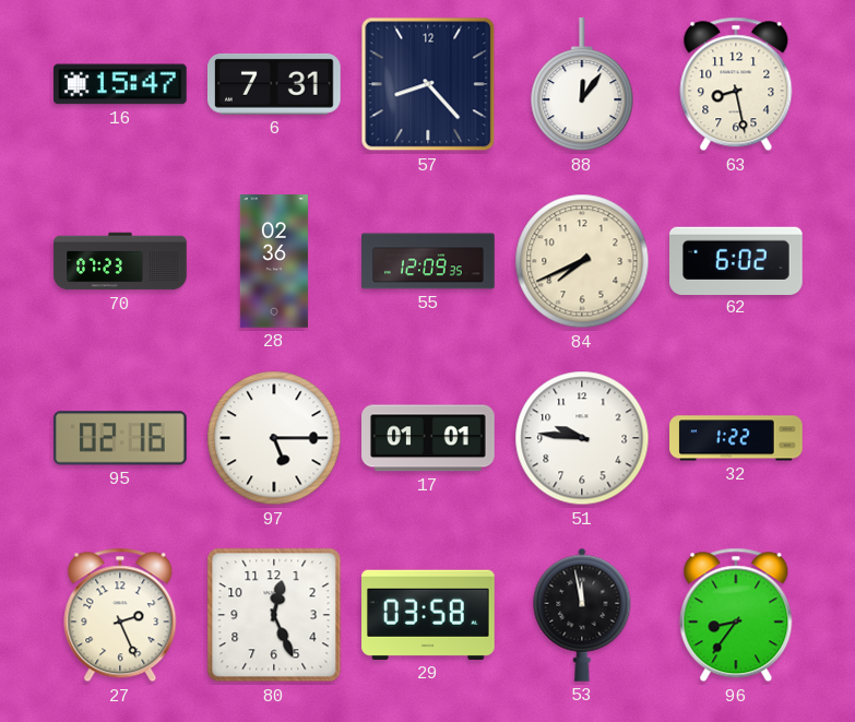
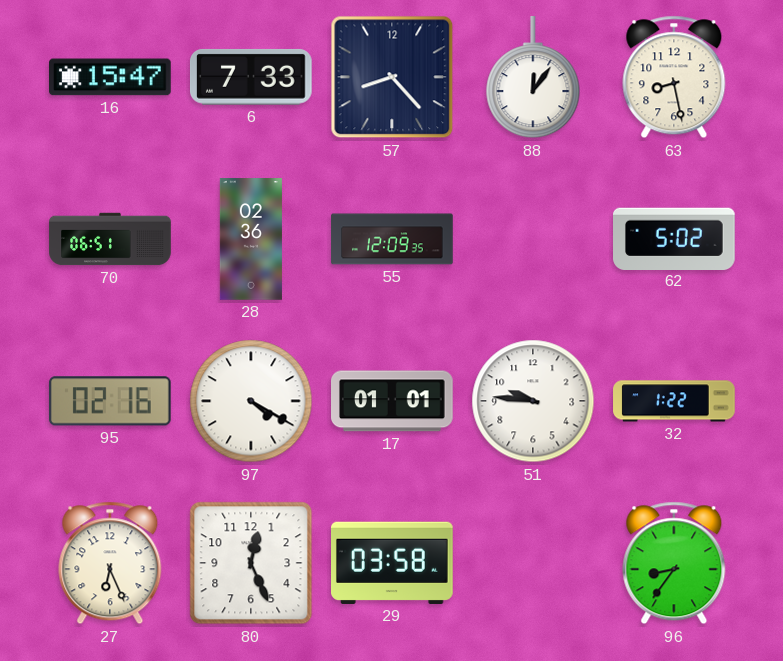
6: 7:31 -> 7:33
70: 07:23 -> 06:51
84: 7:41 -> none
62: 6:02 -> 5:02
97: 5:15 -> 4:20
27: 2:26 -> 6:26
53: 11:58 -> none
